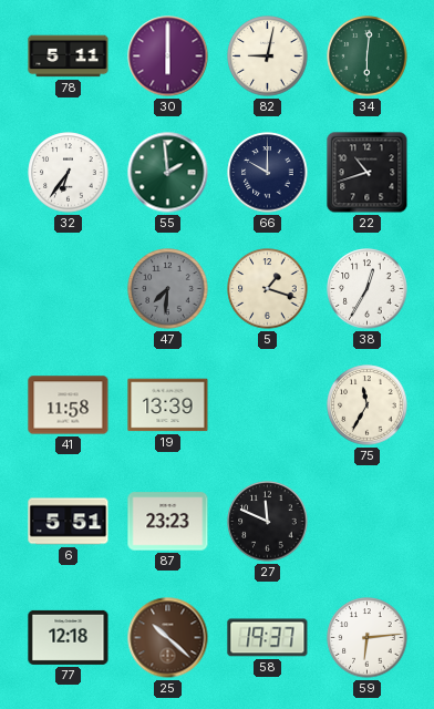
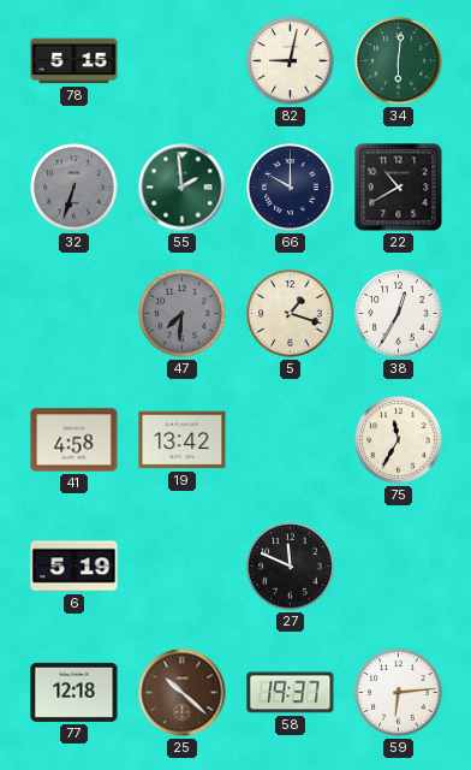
78: 5:11 -> 5:15
30: 6:00 -> none
32: 6:36 -> 6:33
32 dial: white -> grey
22: 10:42 -> 10:40
41: 11:58 -> 4:58
19: 13:39 -> 13:42
6: 5:51 -> 5:19
87: 23:23 -> none
